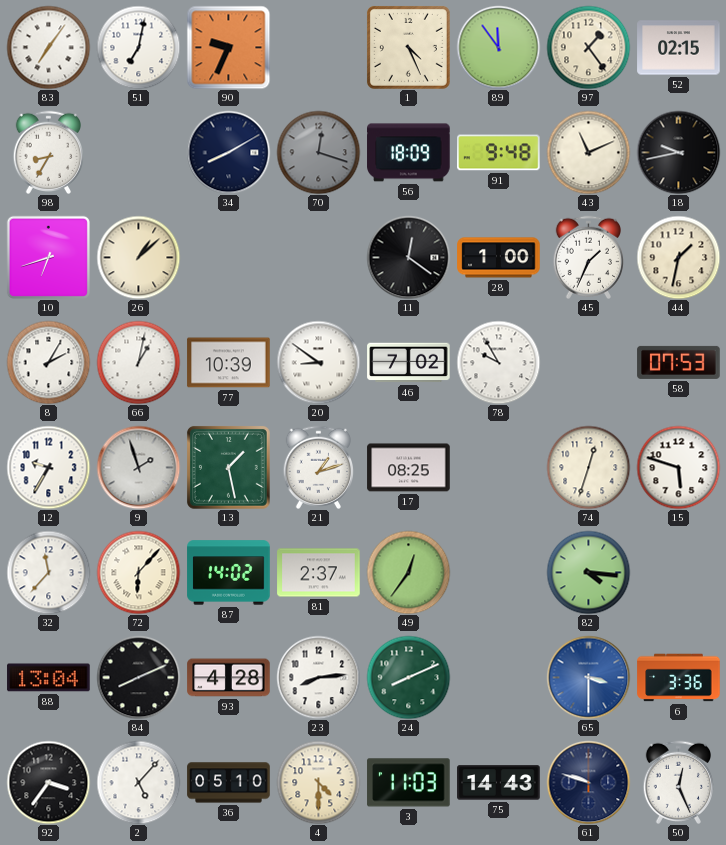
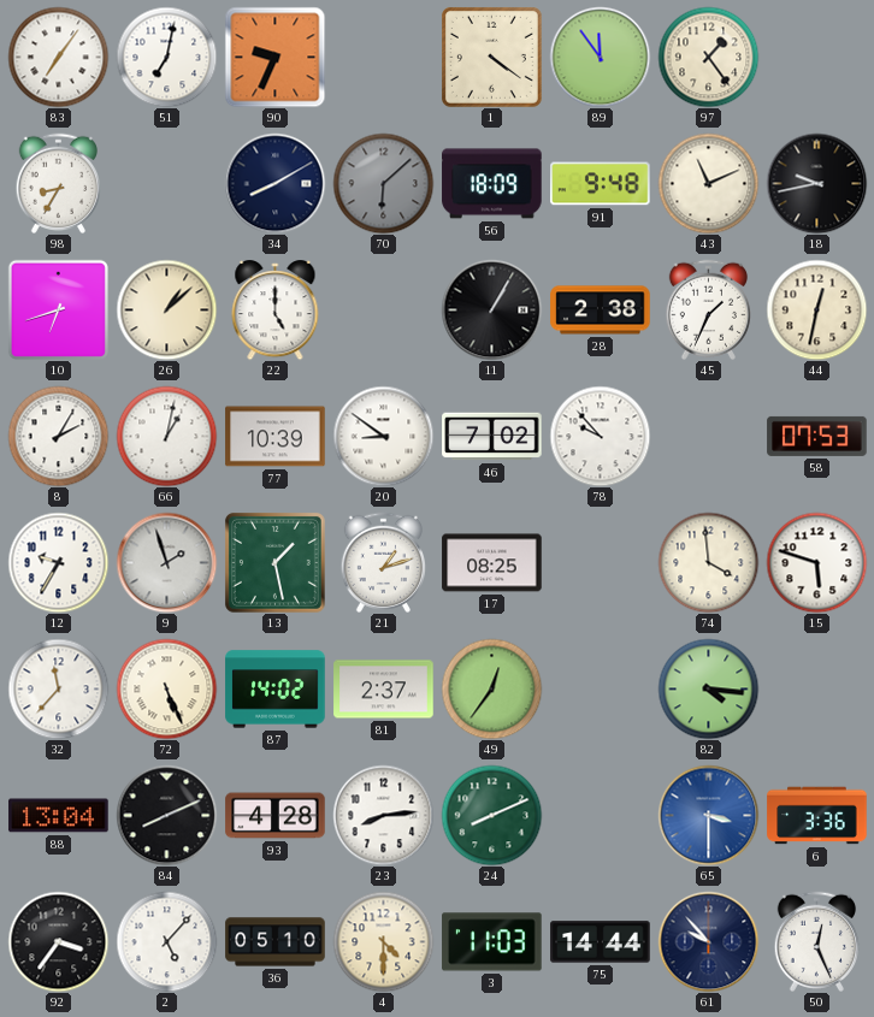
1: 4:26 -> 4:21
52: 02:15 -> none
70: 12:18 -> 6:08
22: none -> 5:00
11: 12:21 -> 1:05
28: 1:00 -> 2:38
44: 1:32 -> 12:32
78: 9:55 -> 9:53
74: 12:33 -> 3:59
72: 6:07 -> 5:26
75: 14:43 -> 14:44
61: 9:48 -> 9:53
